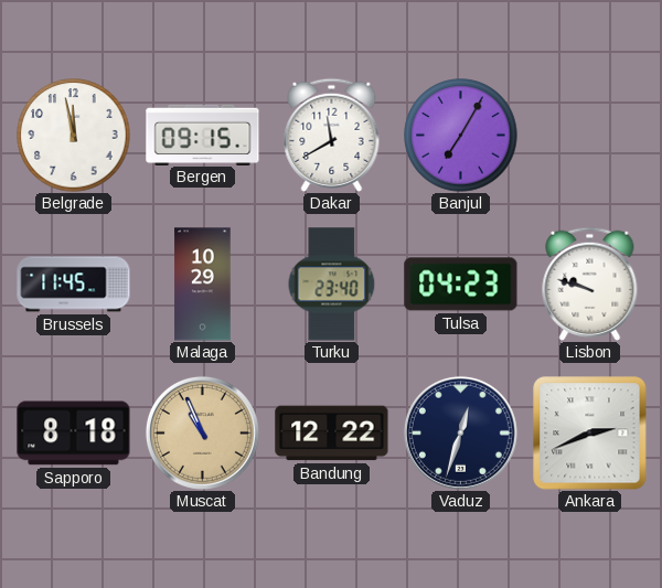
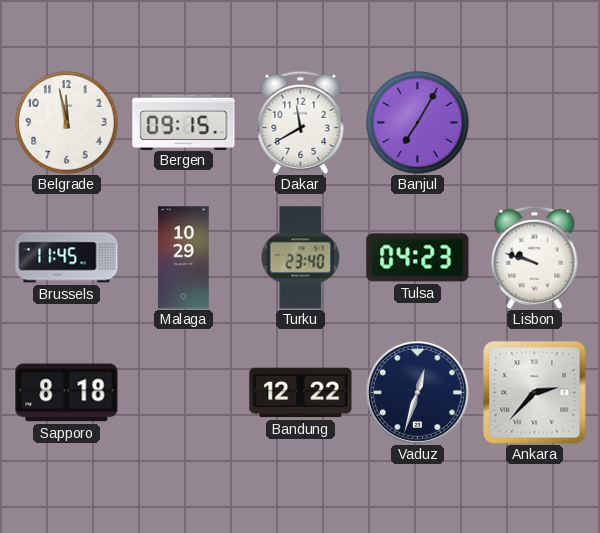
Muscat: 10:56 -> none
Ankara: 2:41 -> 2:37
